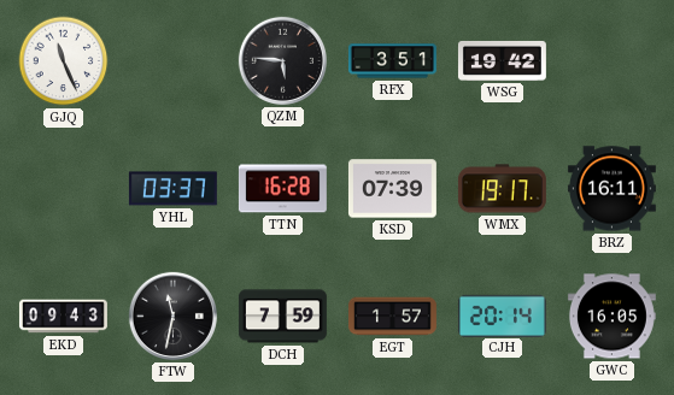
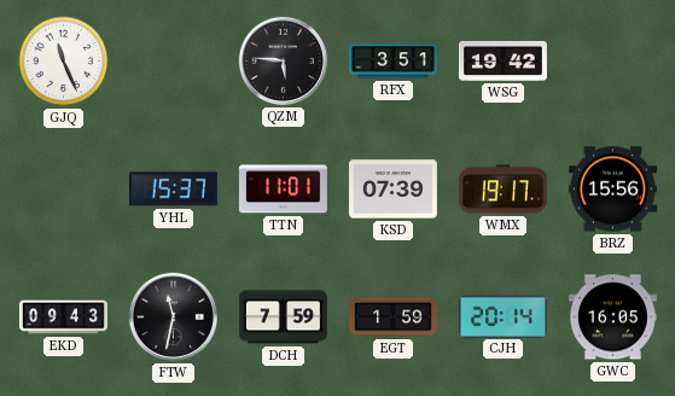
YHL: 03:37 -> 15:37
TTN: 16:28 -> 11:01
BRZ: 16:11 -> 15:56
EGT: 1:57 -> 1:59
